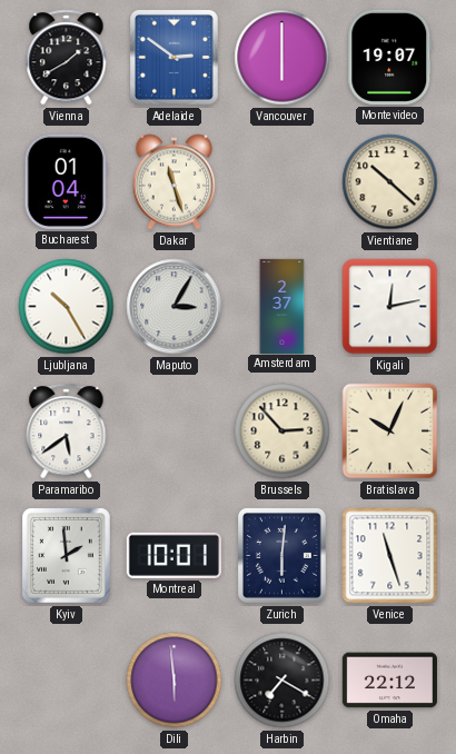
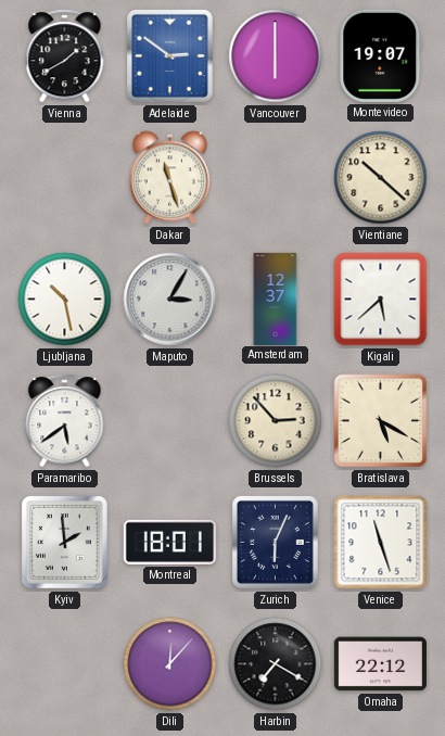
Bucharest: 01:04 -> none
Ljubljana: 10:25 -> 10:28
Amsterdam: 2:37 -> 12:37
Kigali: 12:13 -> 5:38
Bratislava: 10:04 -> 5:20
Montreal: 10:01 -> 18:01
Zurich: 6:01 -> 6:04
Dili: 5:59 -> 12:07
